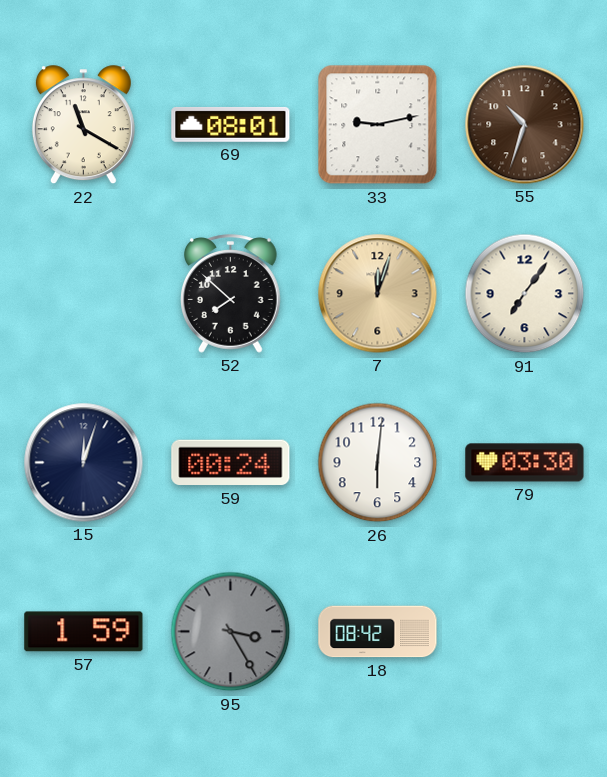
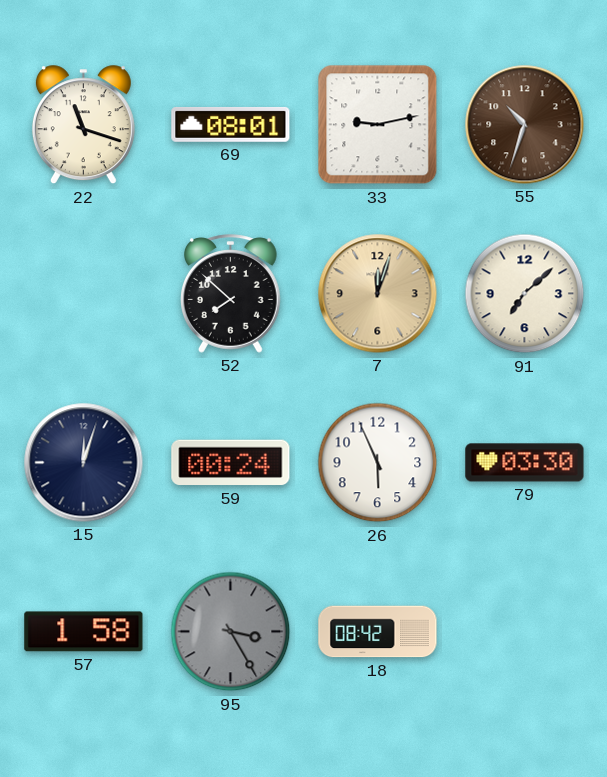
22: 11:20 -> 11:18
91: 7:06 -> 7:08
26: 6:01 -> 5:56
57: 1:59 -> 1:58
